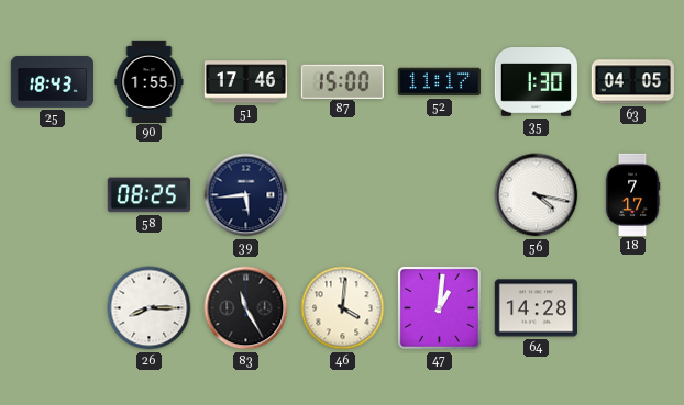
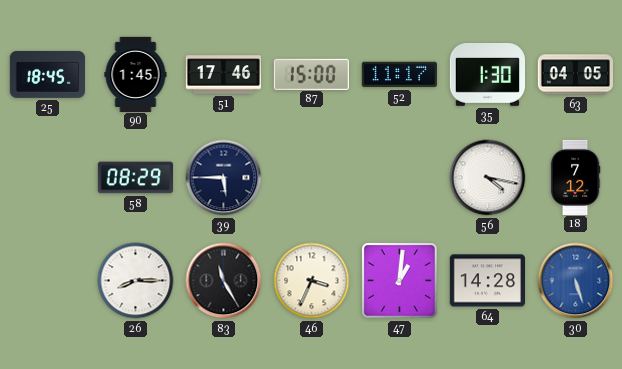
25: 18:43 -> 18:45
90: 1:55 -> 1:45
58: 08:25 -> 08:29
39: 5:44 -> 5:45
18: 7:17 -> 7:12
46: 4:01 -> 3:34
30: none -> 5:27
